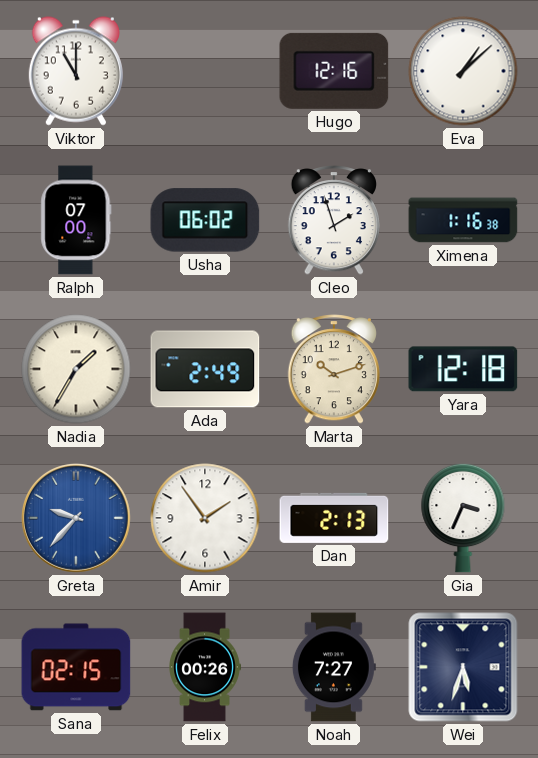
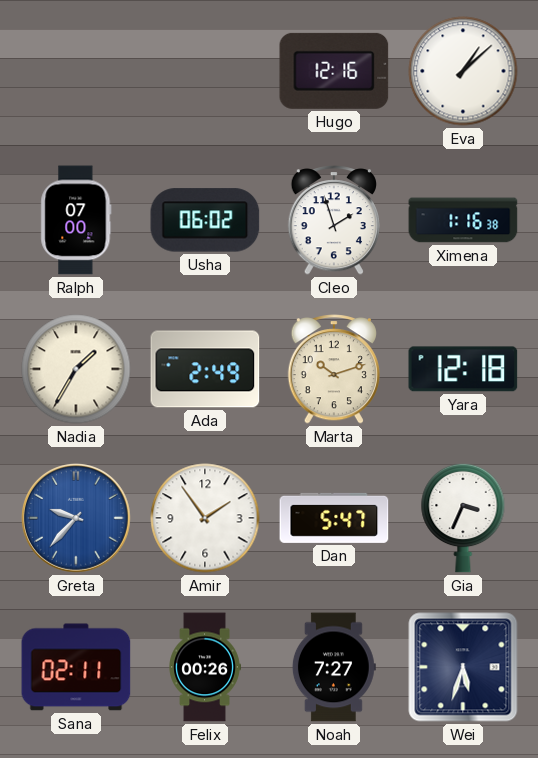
Viktor: 11:00 -> none
Dan: 2:13 -> 5:47
Sana: 02:15 -> 02:11
